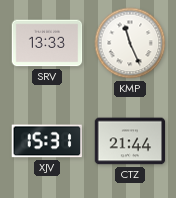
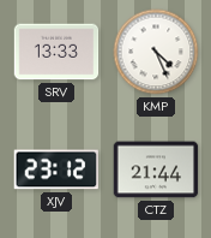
KMP: 11:26 -> 4:26
XJV: 15:31 -> 23:12
